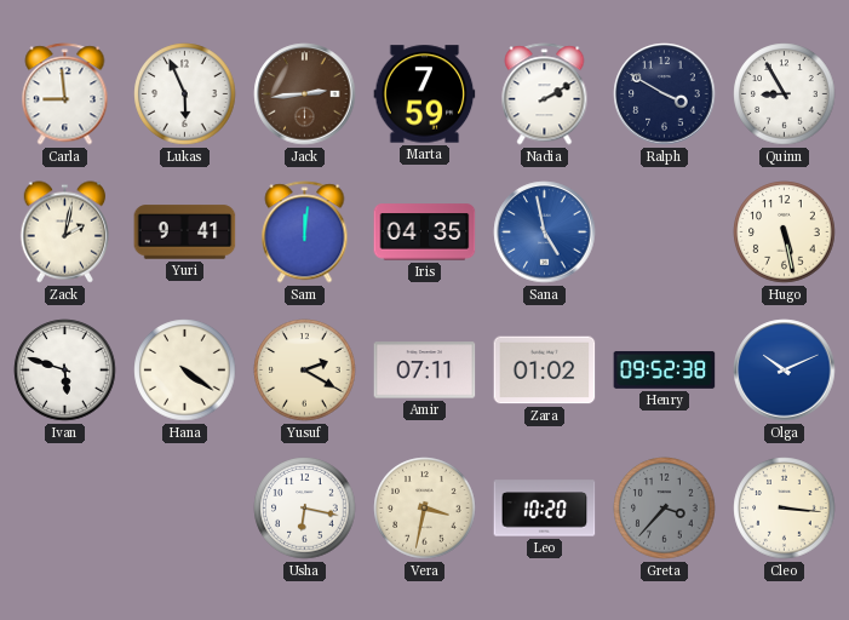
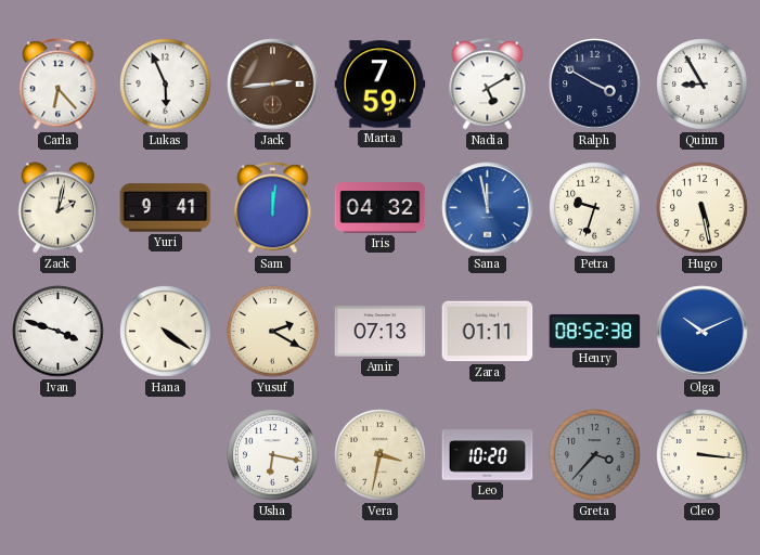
Carla: 8:59 -> 6:23
Nadia: 2:10 -> 5:10
Iris: 04:35 -> 04:32
Sana: 4:58 -> 11:58
Petra: none -> 9:33
Ivan: 5:48 -> 3:48
Amir: 07:11 -> 07:13
Zara: 01:02 -> 01:11
Henry: 09:52 -> 08:52
